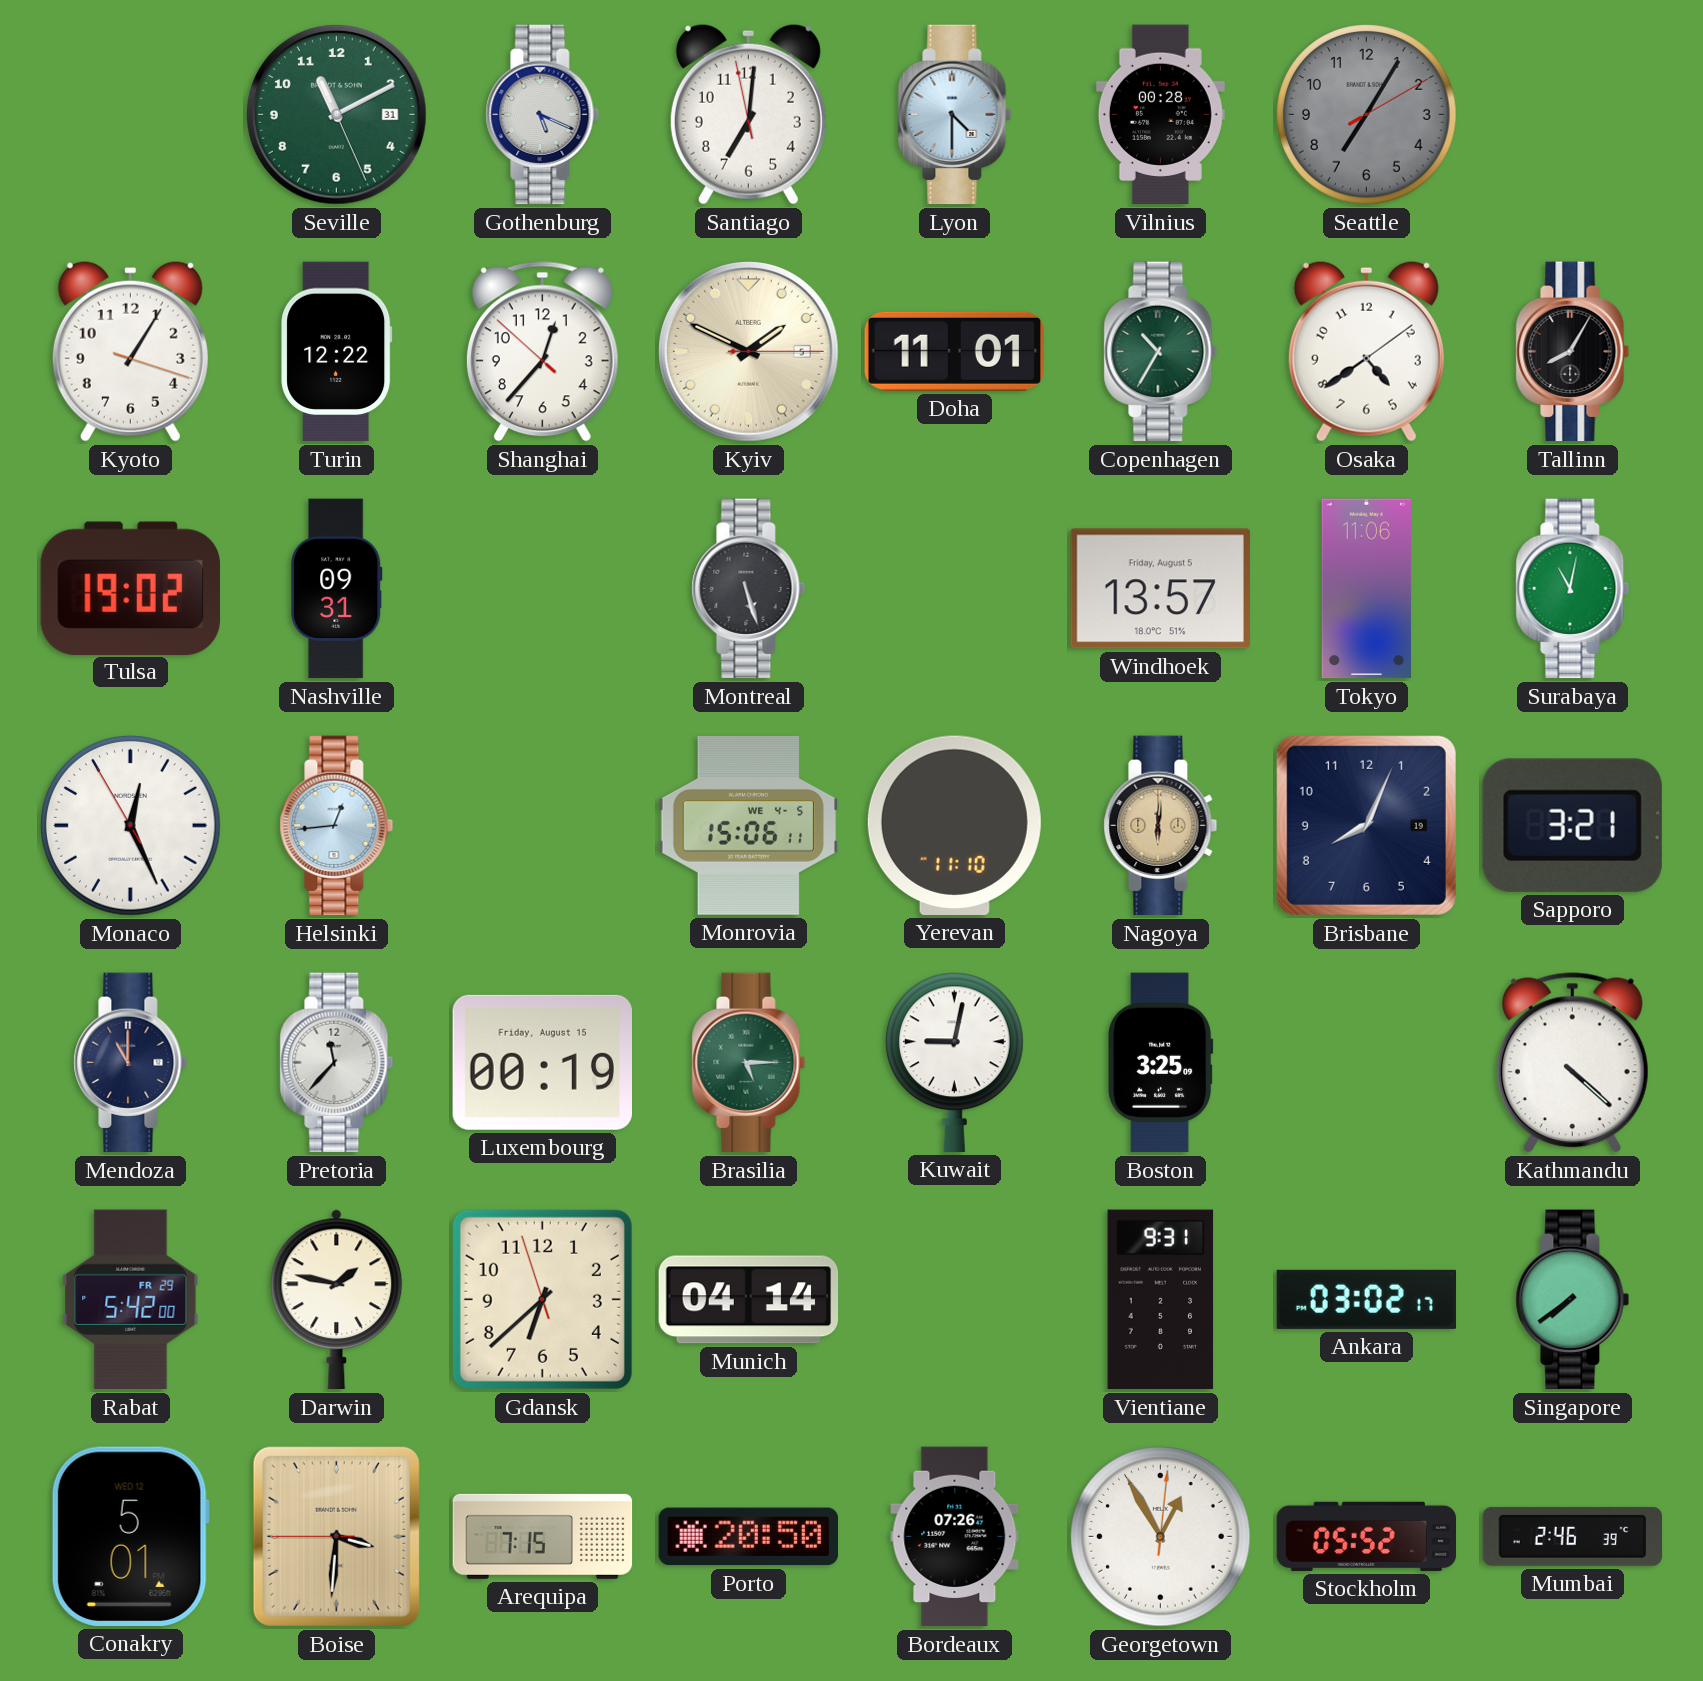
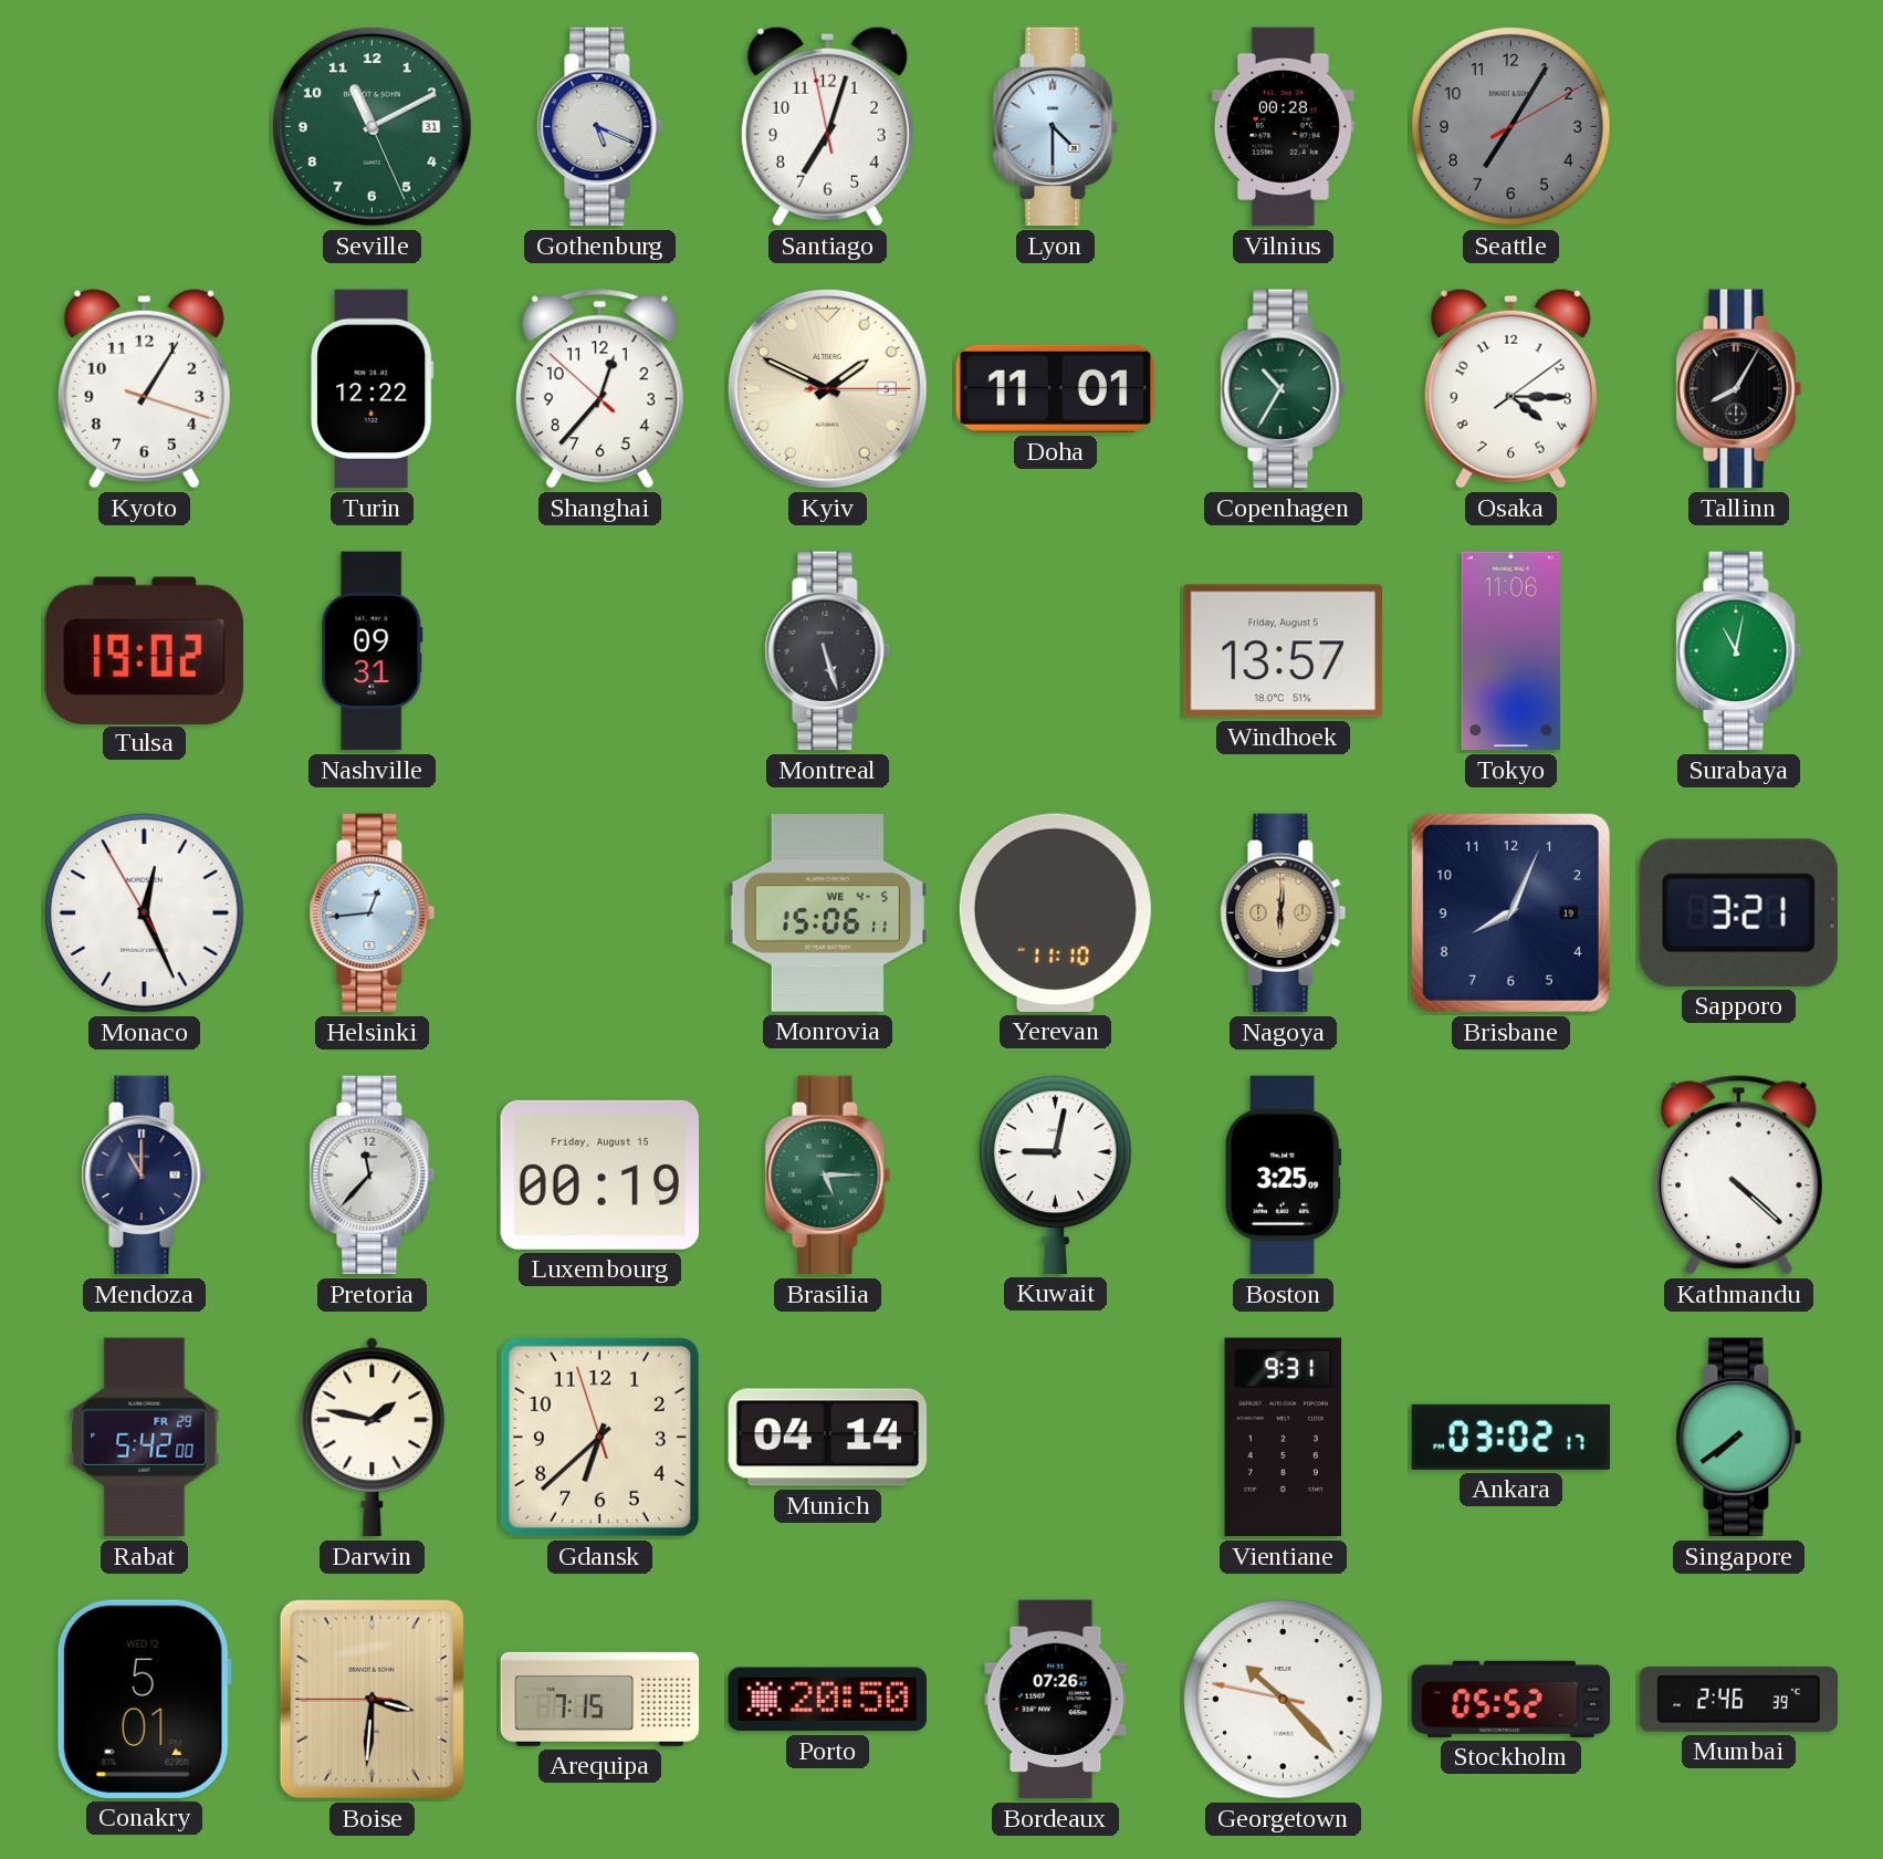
Santiago: 7:00 -> 7:02
Osaka: 4:39 -> 4:15
Georgetown: 12:55 -> 10:22
